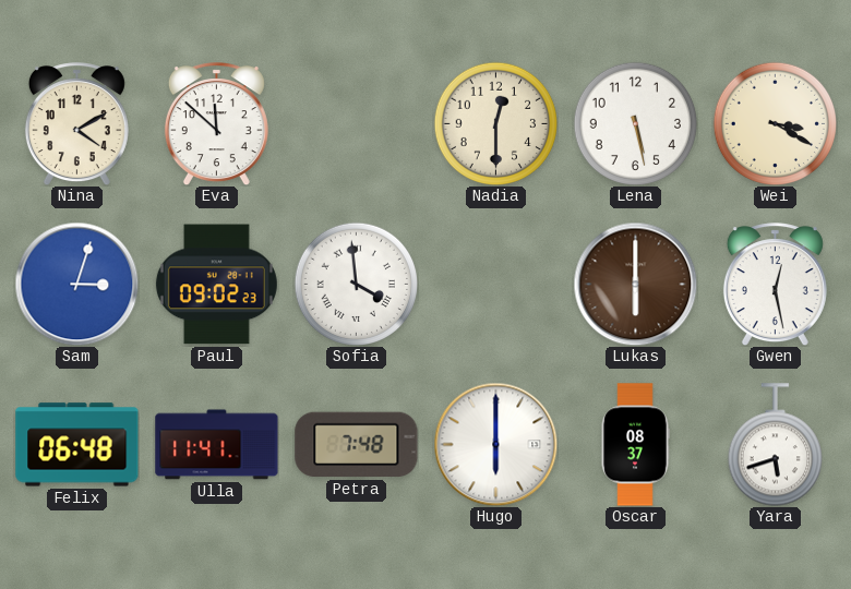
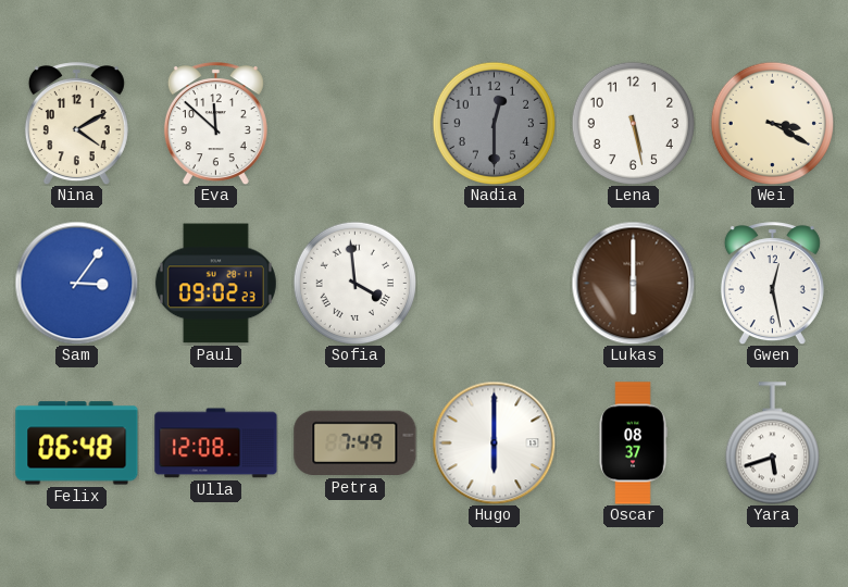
Nadia dial: cream -> grey
Sam: 3:03 -> 3:06
Ulla: 11:41 -> 12:08
Petra: 7:48 -> 7:49
